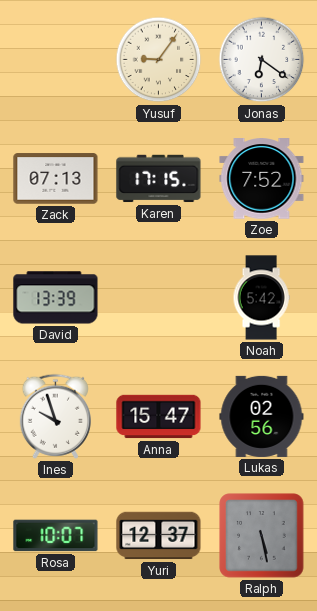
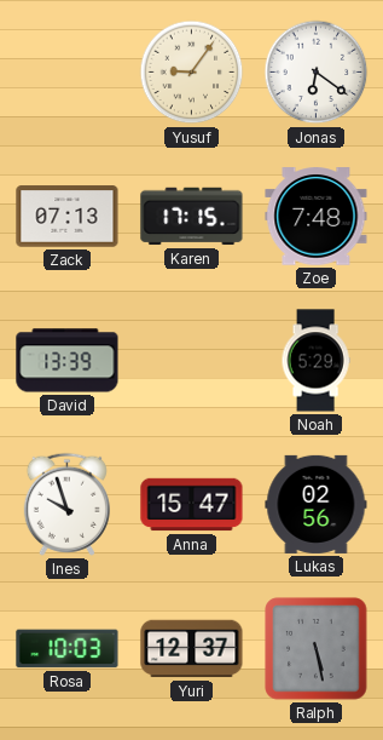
Zoe: 7:52 -> 7:48
Noah: 5:42 -> 5:29
Rosa: 10:07 -> 10:03
